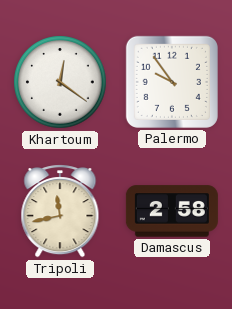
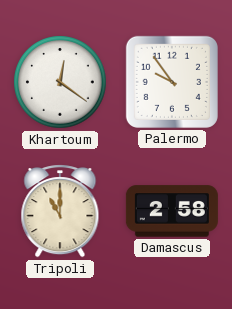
Tripoli: 11:43 -> 11:00
